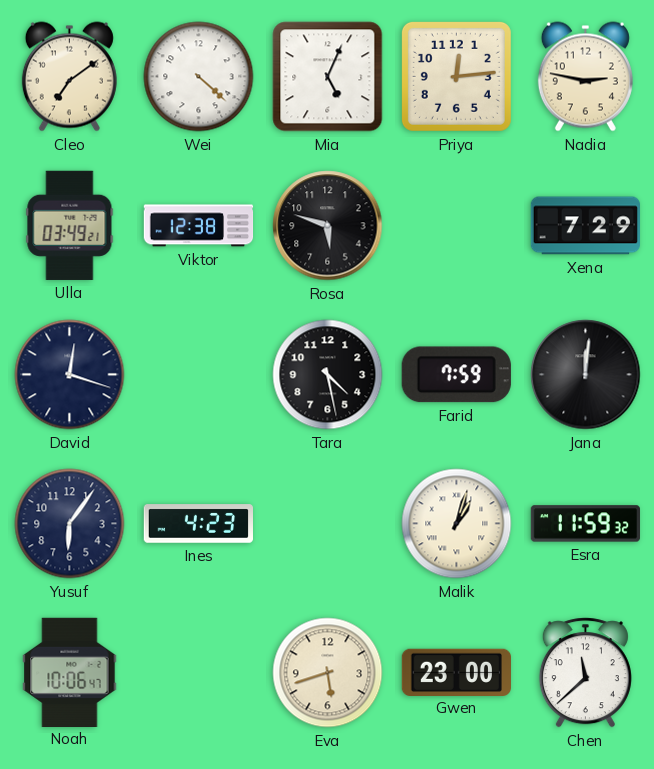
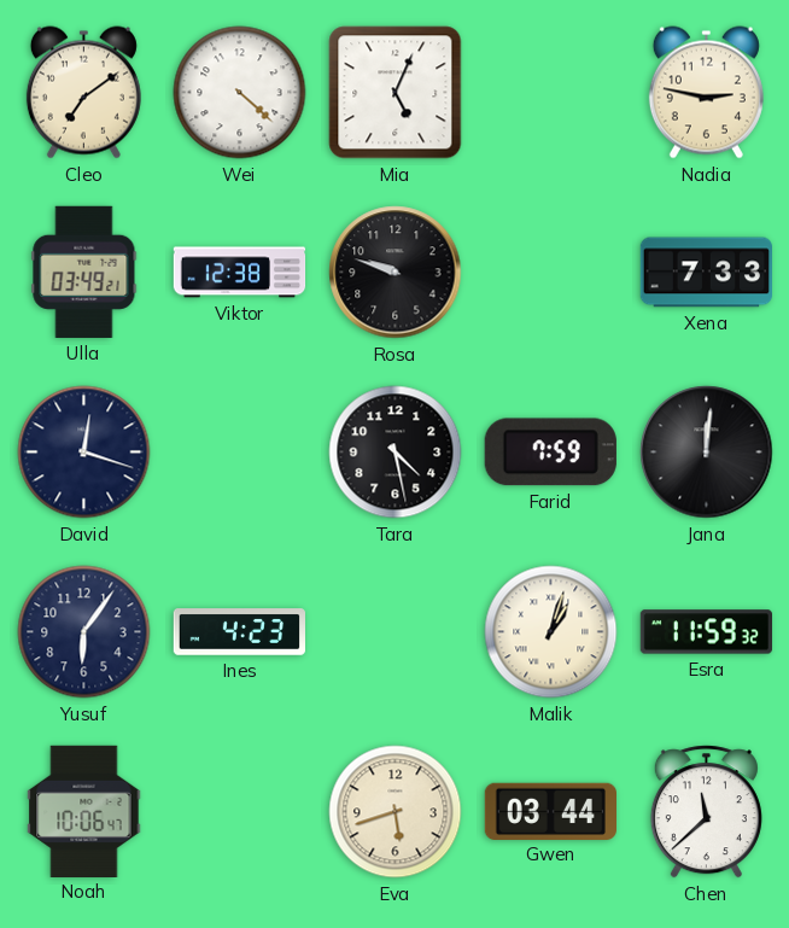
Priya: 12:14 -> none
Rosa: 5:48 -> 9:48
Xena: 7:29 -> 7:33
Gwen: 23:00 -> 03:44
